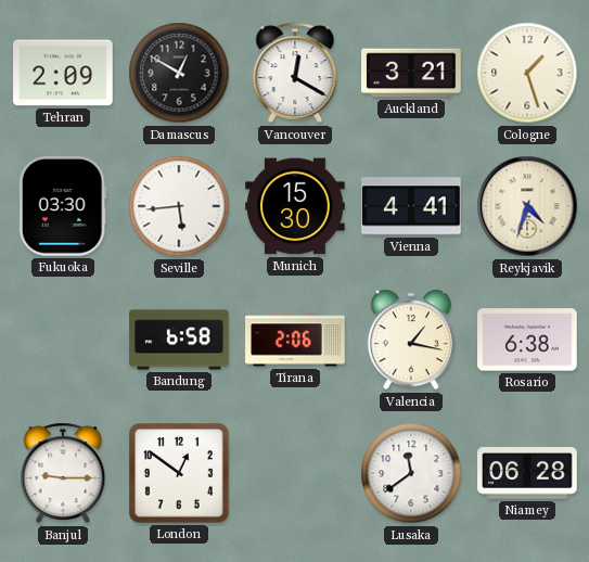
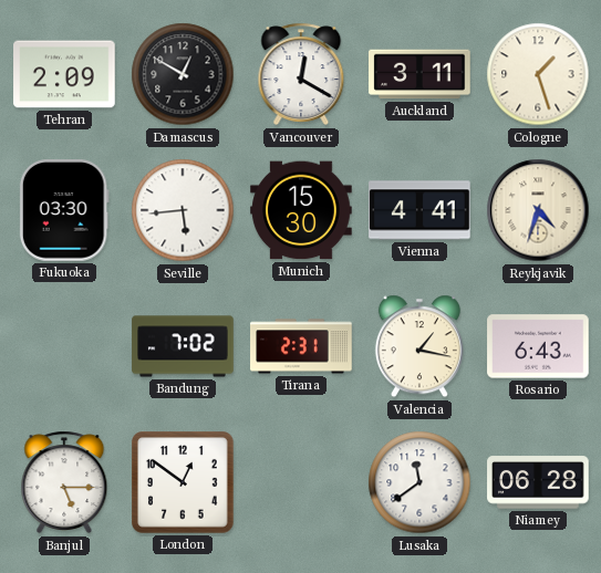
Auckland: 3:21 -> 3:11
Bandung: 6:58 -> 7:02
Tirana: 2:06 -> 2:31
Rosario: 6:38 -> 6:43
Banjul: 9:15 -> 5:15
